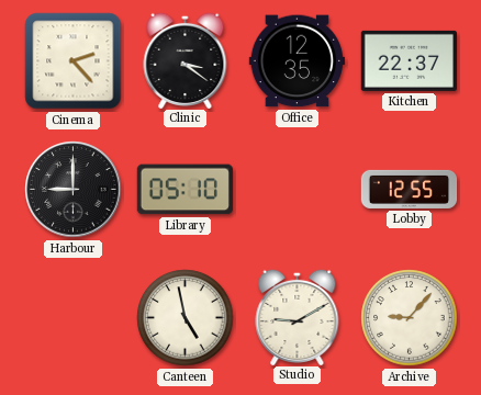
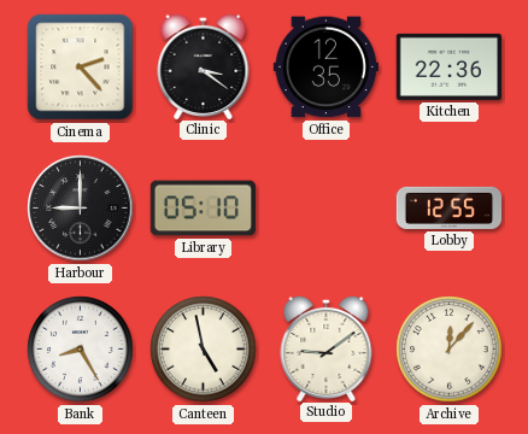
Kitchen: 22:37 -> 22:36
Bank: none -> 8:25
Studio: 9:10 -> 9:09
Archive: 9:07 -> 12:07
